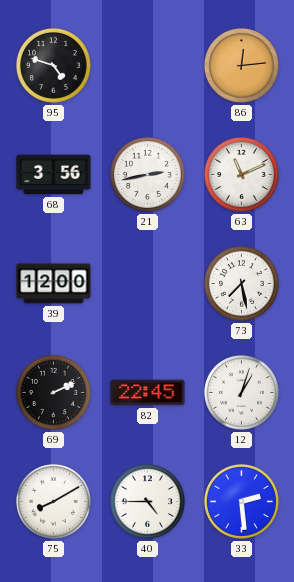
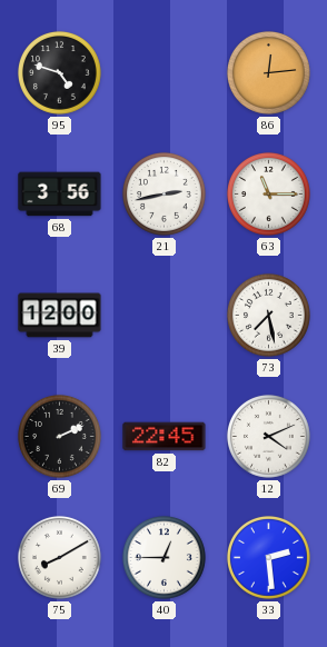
63: 11:11 -> 11:15
12: 1:03 -> 4:11
40: 4:45 -> 12:45
